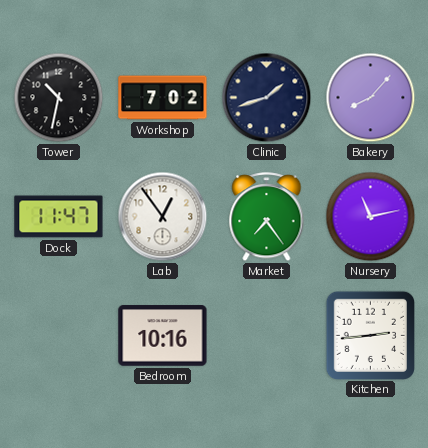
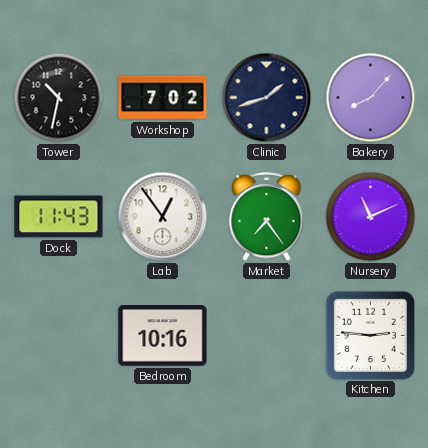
Dock: 11:47 -> 11:43
Nursery: 11:13 -> 11:11
Kitchen: 2:44 -> 2:46
